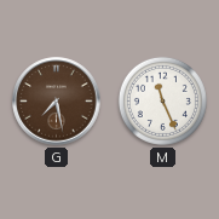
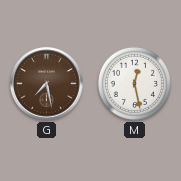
M: 11:26 -> 12:28
